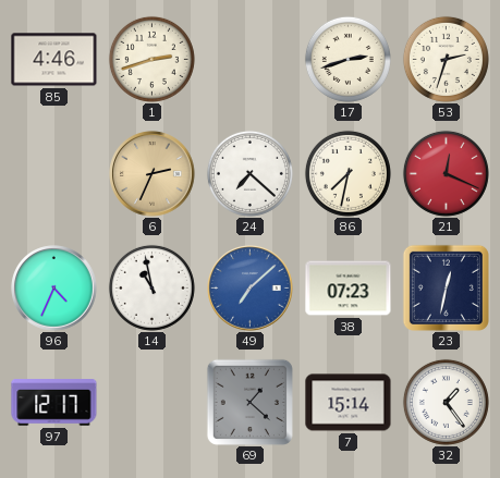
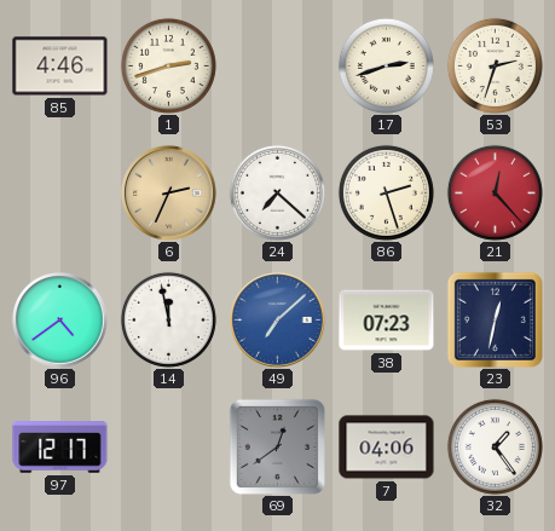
86: 7:32 -> 2:27
21: 12:19 -> 12:23
96: 4:34 -> 4:39
14: 10:58 -> 11:58
69: 1:22 -> 12:39
7: 15:14 -> 04:06
